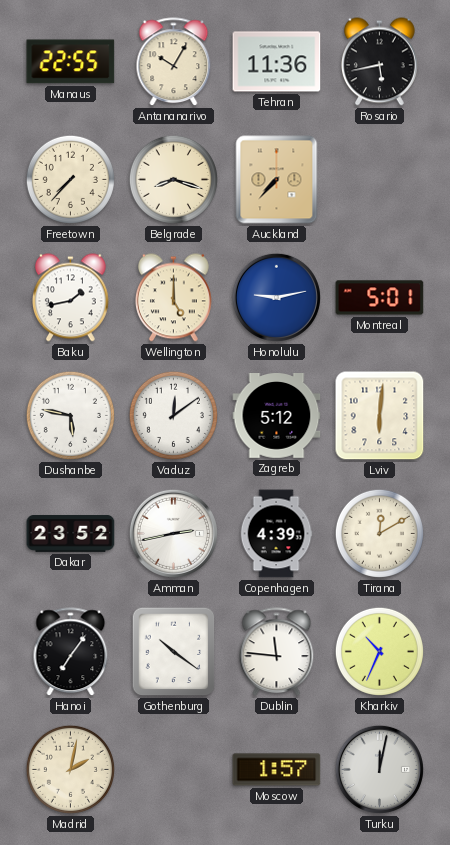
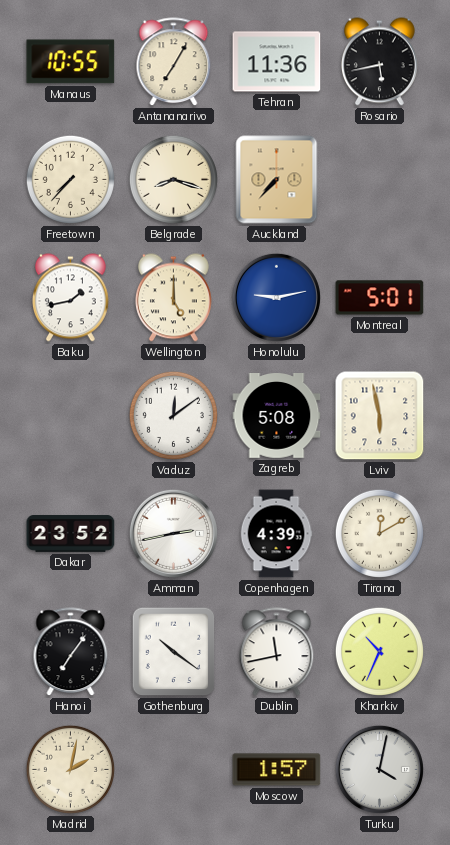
Manaus: 22:55 -> 10:55
Antananarivo: 10:05 -> 7:05
Dushanbe: 5:47 -> none
Zagreb: 5:12 -> 5:08
Lviv: 6:01 -> 5:58
Dublin: 11:46 -> 11:43
Turku: 12:02 -> 4:02
